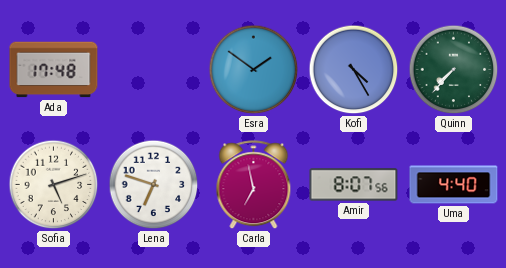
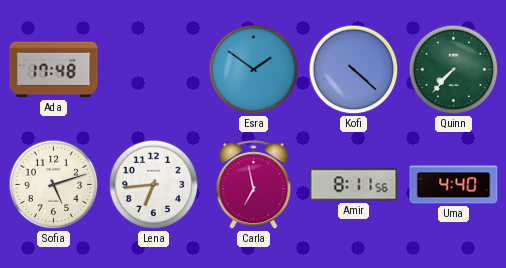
Kofi: 4:25 -> 4:22
Lena: 6:48 -> 6:44
Amir: 8:07 -> 8:11
